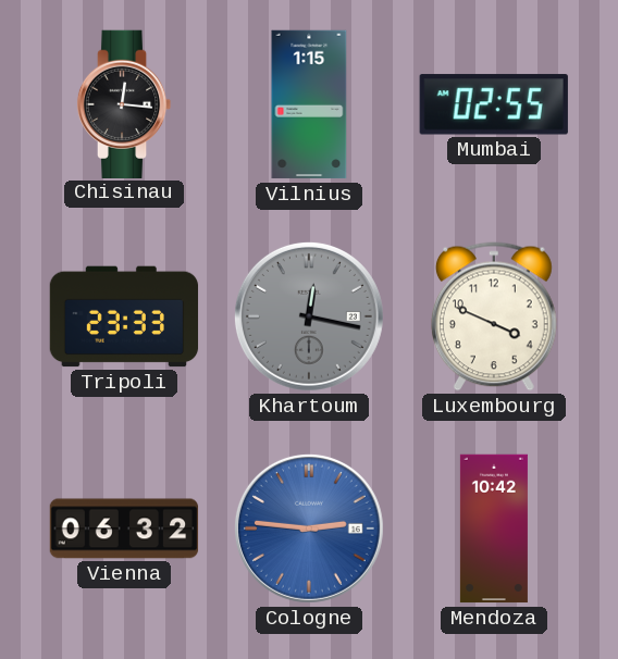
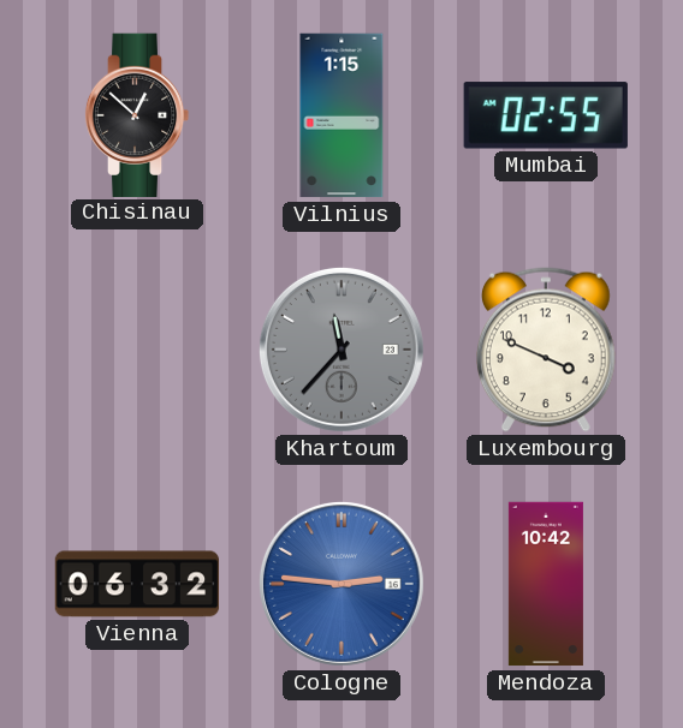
Chisinau: 12:16 -> 12:52
Tripoli: 23:33 -> none
Khartoum: 12:17 -> 11:37
